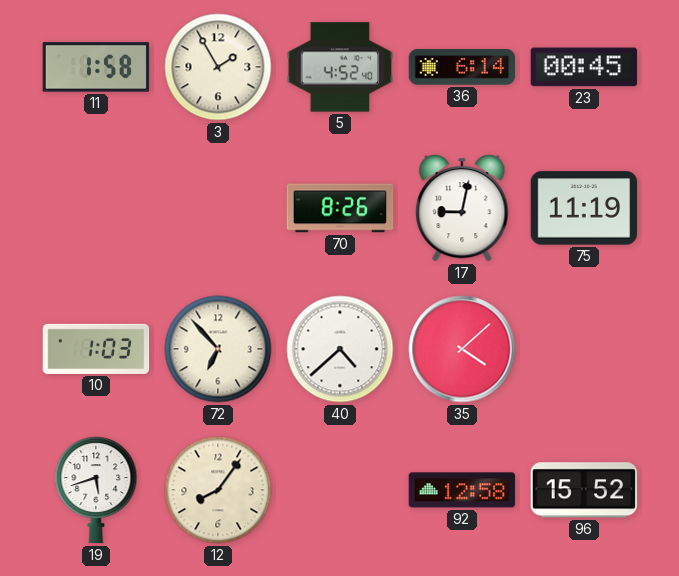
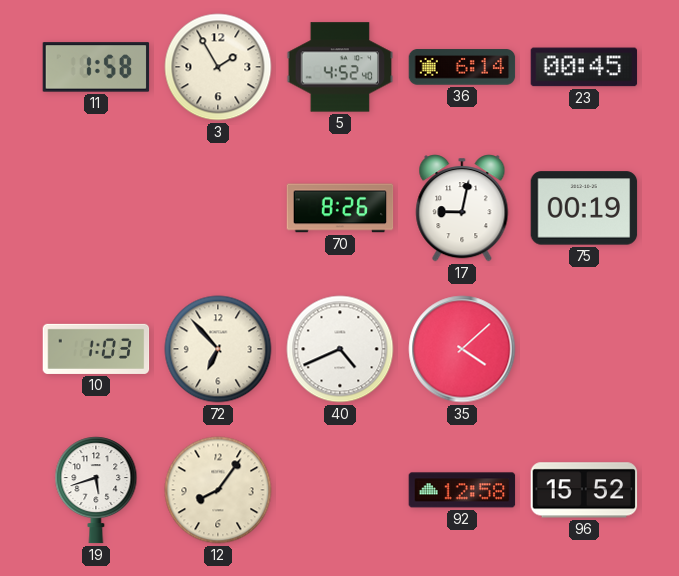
75: 11:19 -> 00:19
40: 4:38 -> 4:41
